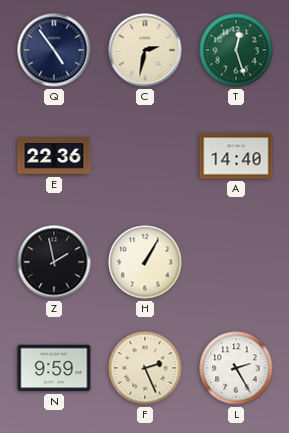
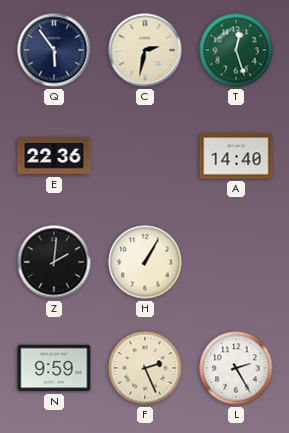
Q: 4:54 -> 5:54
Z: 1:58 -> 2:01
